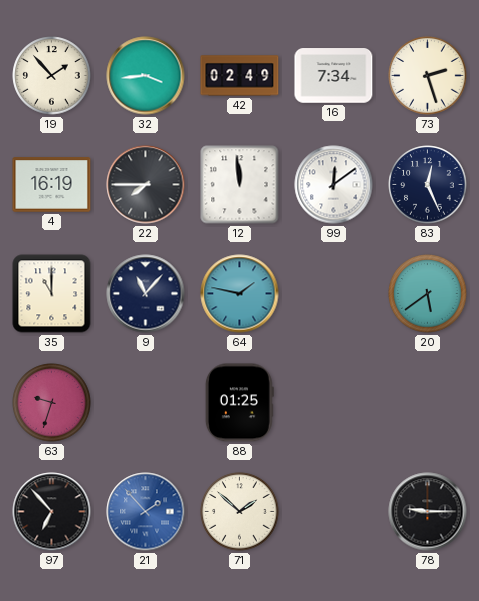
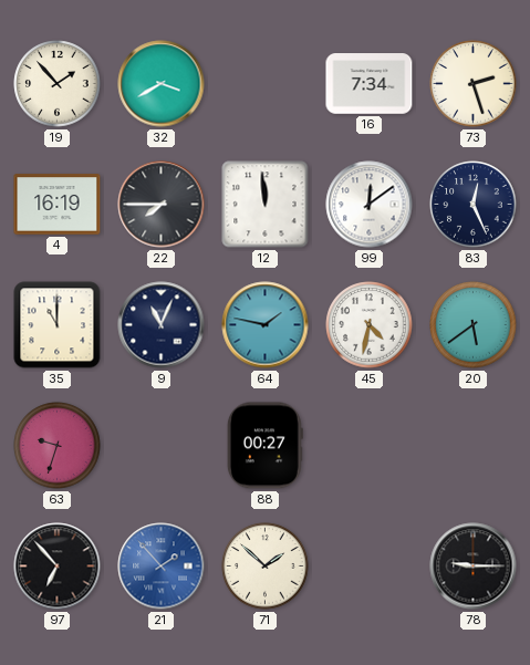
32: 3:44 -> 3:40
42: 02:49 -> none
9: 11:07 -> 11:04
45: none -> 4:32
88: 01:25 -> 00:27
